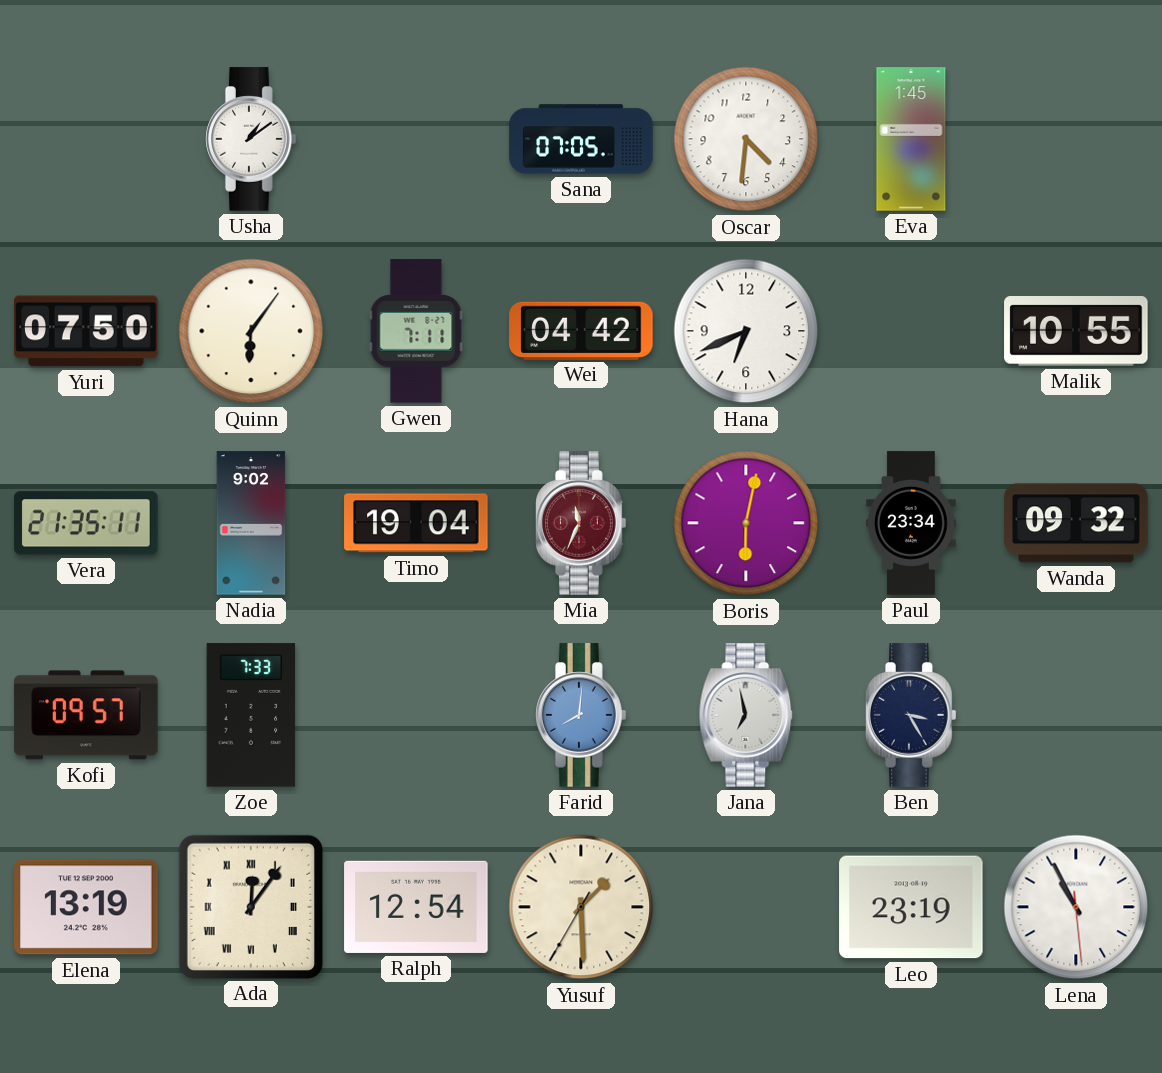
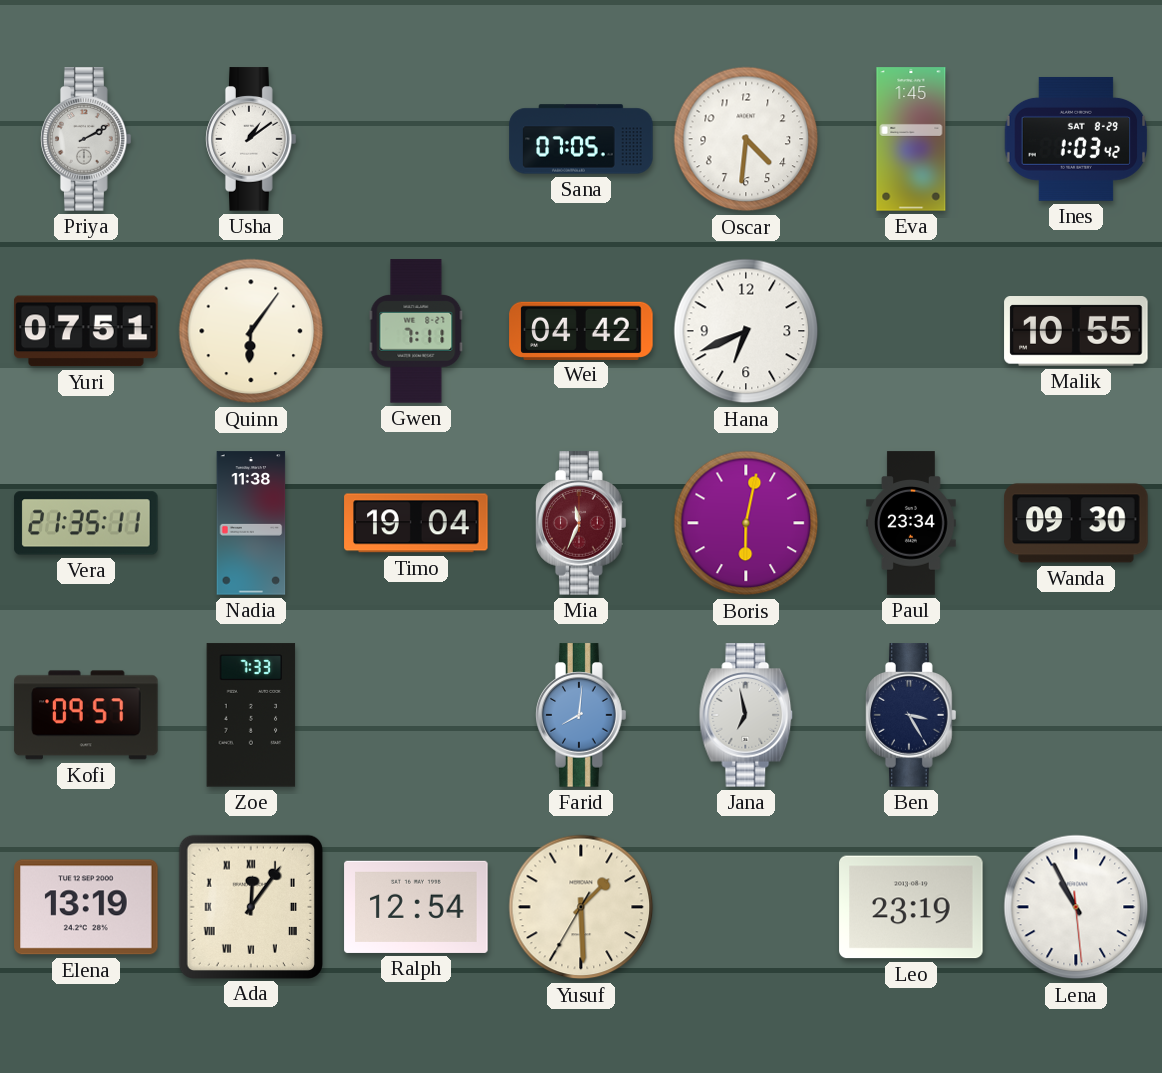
Priya: none -> 2:10
Ines: none -> 1:03
Yuri: 07:50 -> 07:51
Nadia: 9:02 -> 11:38
Wanda: 09:32 -> 09:30
